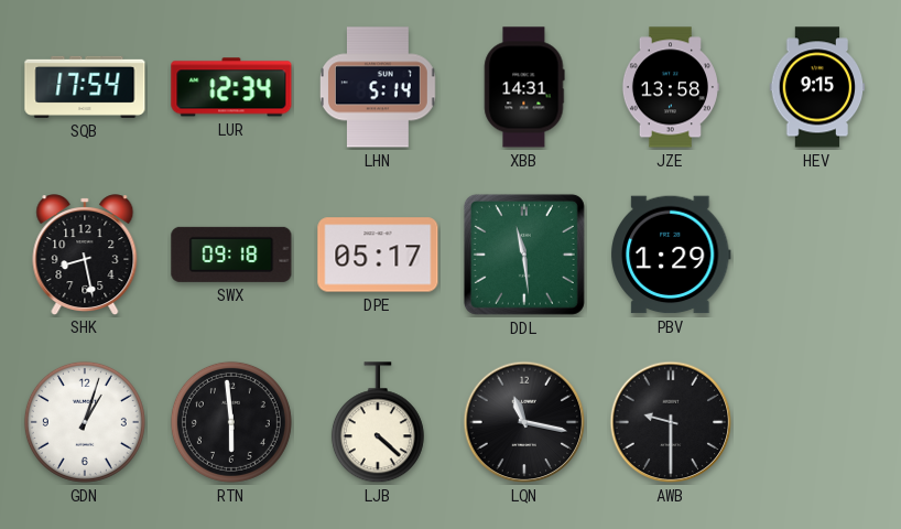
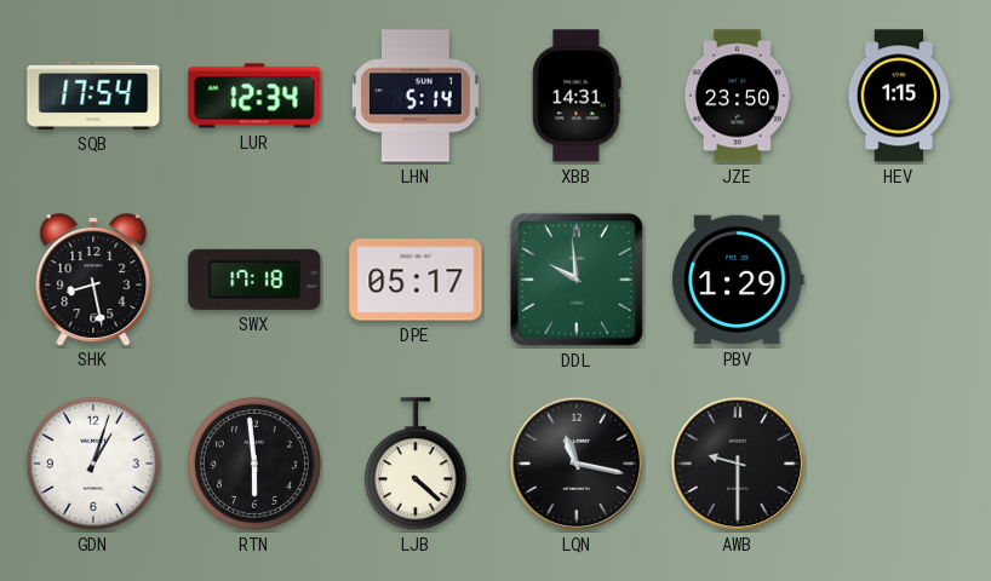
JZE: 13:58 -> 23:50
HEV: 9:15 -> 1:15
SWX: 09:18 -> 17:18
DDL: 11:29 -> 9:59
